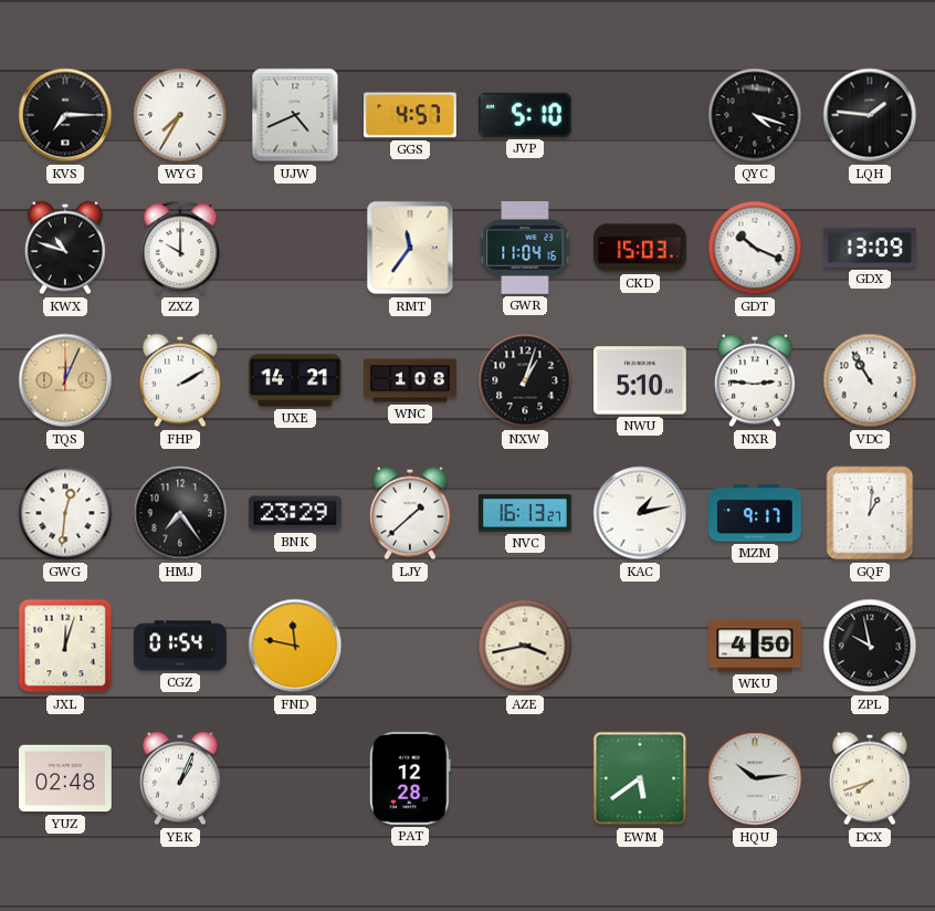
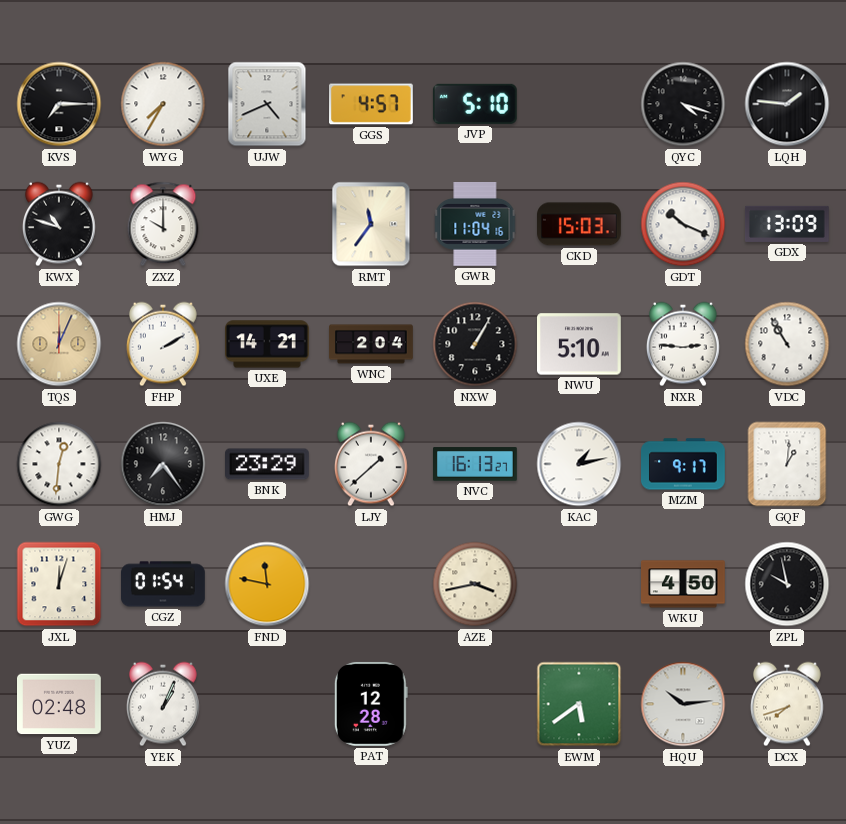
WNC: 1:08 -> 2:04
NXW: 1:03 -> 1:05
